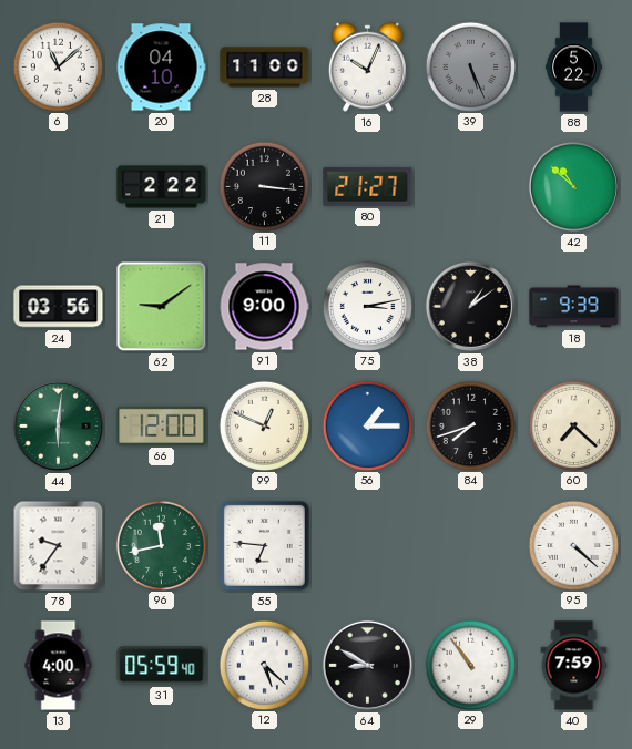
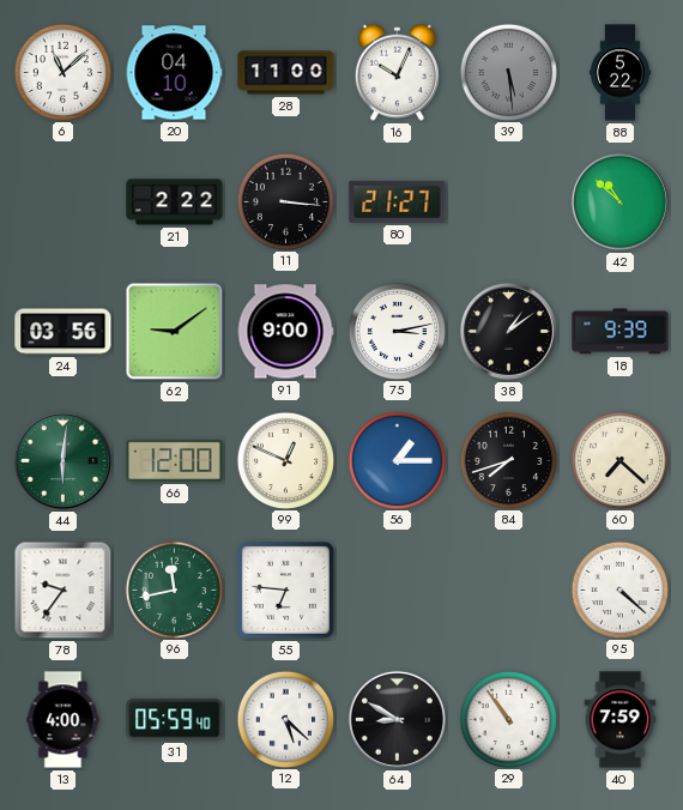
39: 5:26 -> 5:29
